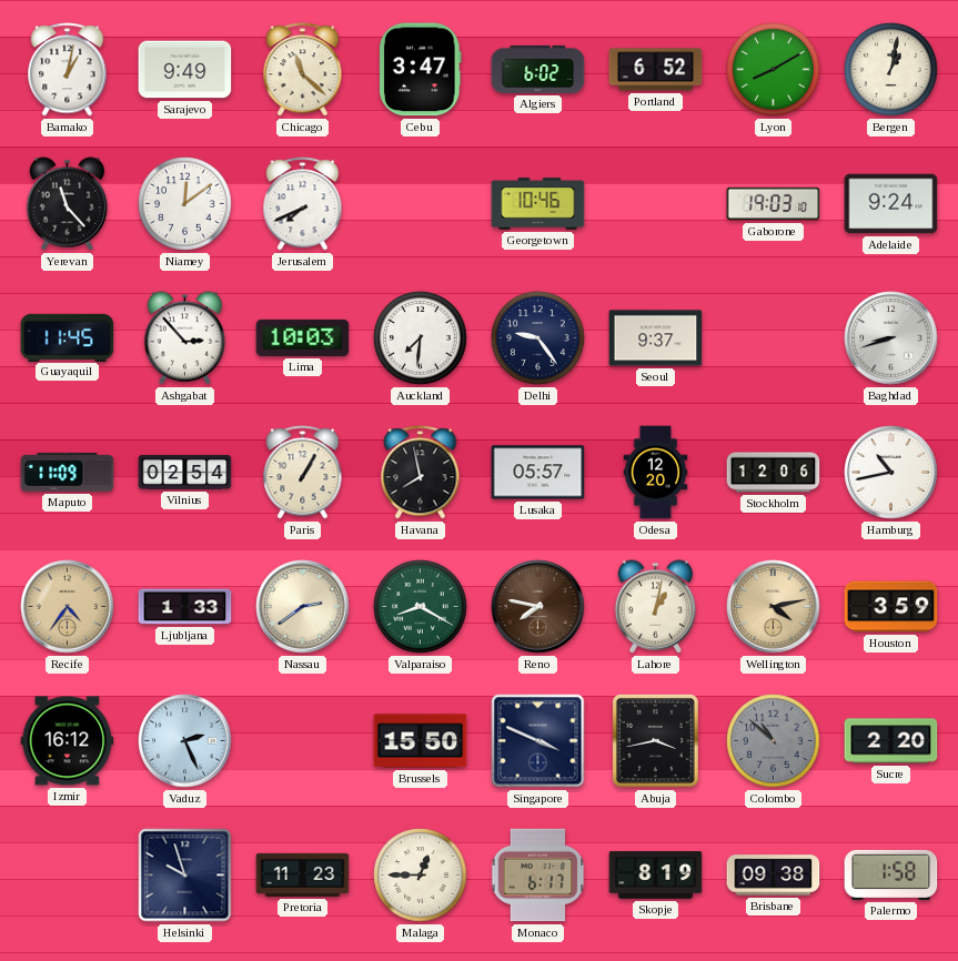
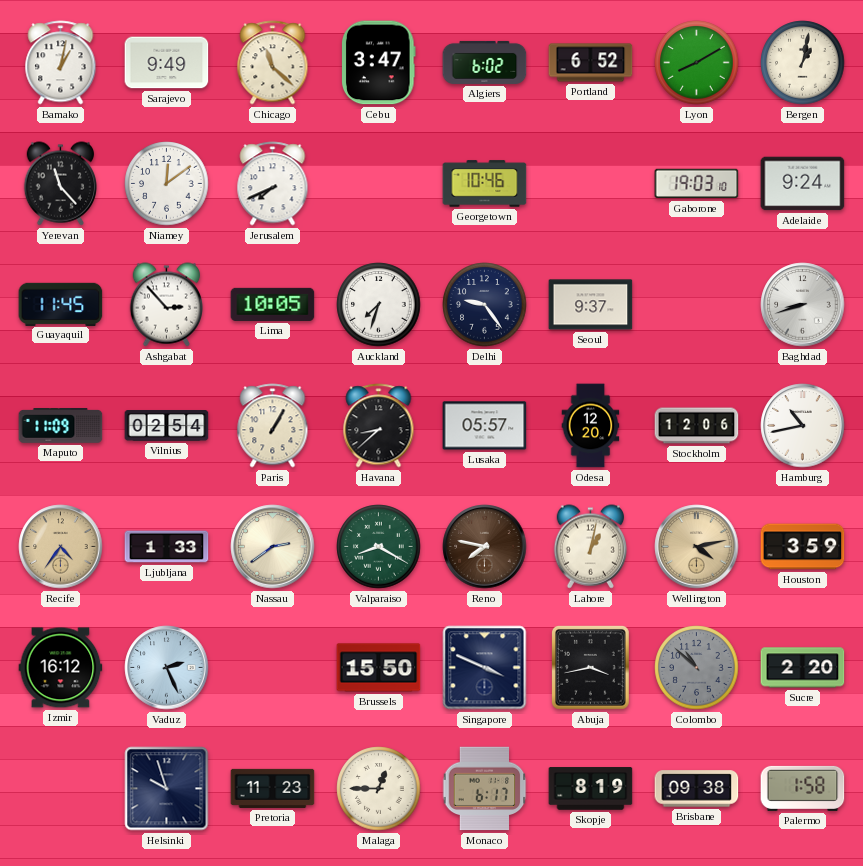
Lima: 10:03 -> 10:05
Auckland: 7:31 -> 7:33
Havana: 7:58 -> 8:38
